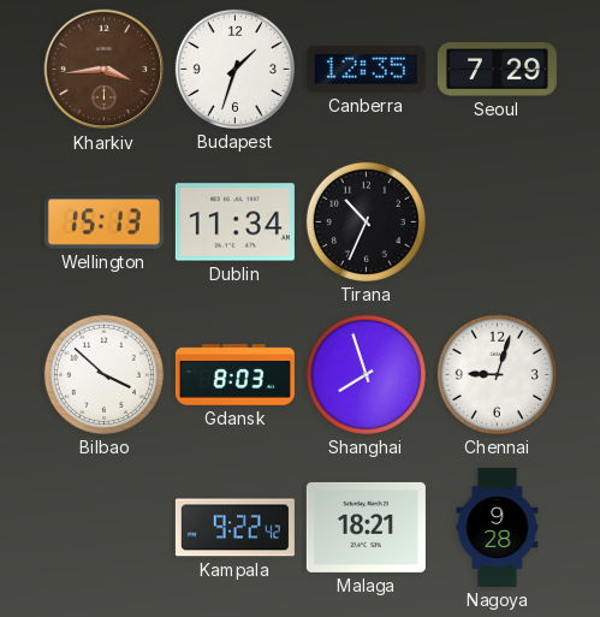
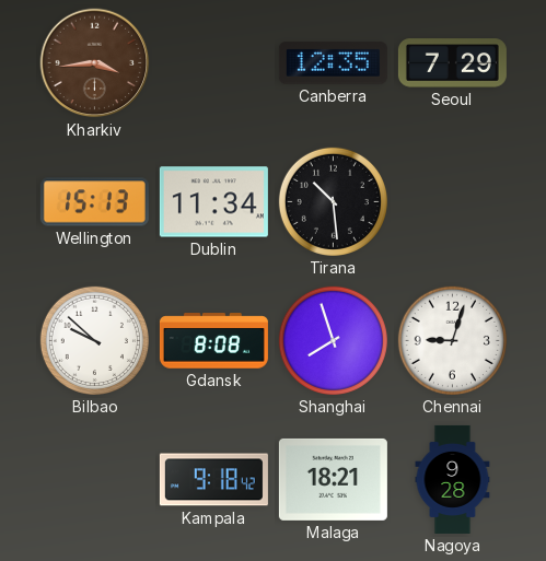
Budapest: 1:33 -> none
Tirana: 10:34 -> 10:29
Bilbao: 3:52 -> 9:52
Gdansk: 8:03 -> 8:08
Kampala: 9:22 -> 9:18
